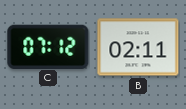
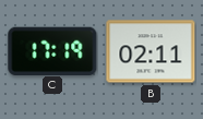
C: 07:12 -> 17:19
